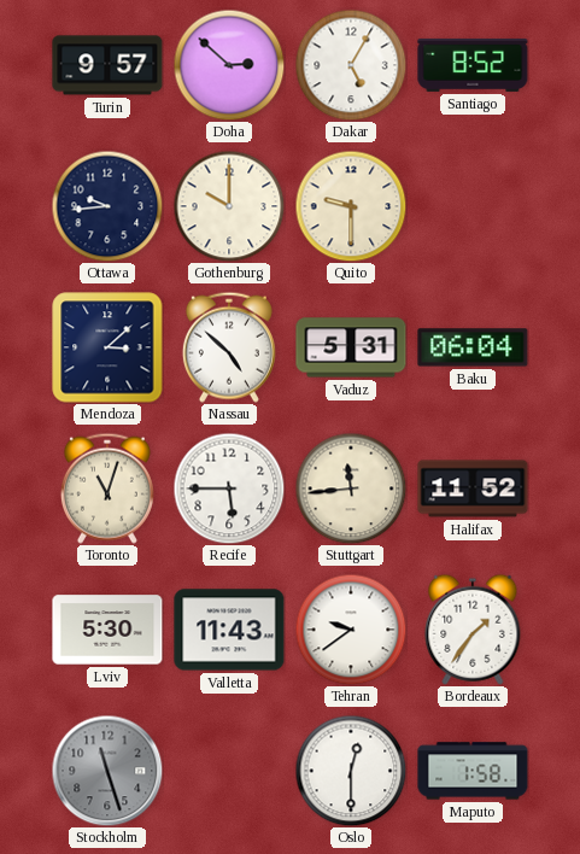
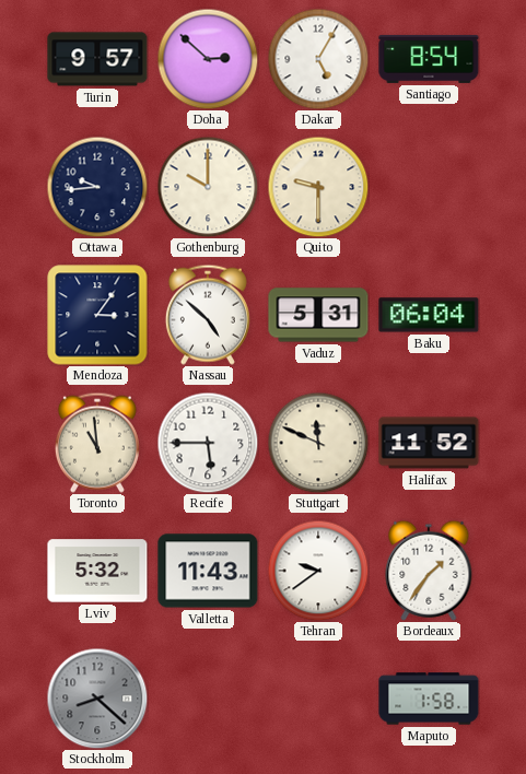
Santiago: 8:52 -> 8:54
Mendoza: 3:08 -> 3:06
Toronto: 11:03 -> 10:59
Stuttgart: 11:44 -> 11:49
Lviv: 5:30 -> 5:32
Stockholm: 11:27 -> 8:22
Oslo: 12:30 -> none
